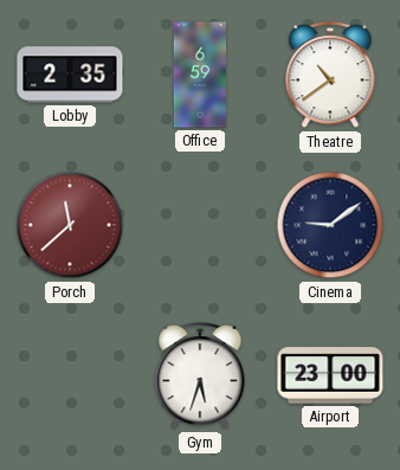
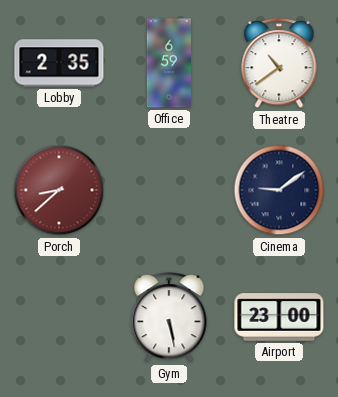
Porch: 11:38 -> 8:38
Gym: 5:33 -> 5:28
